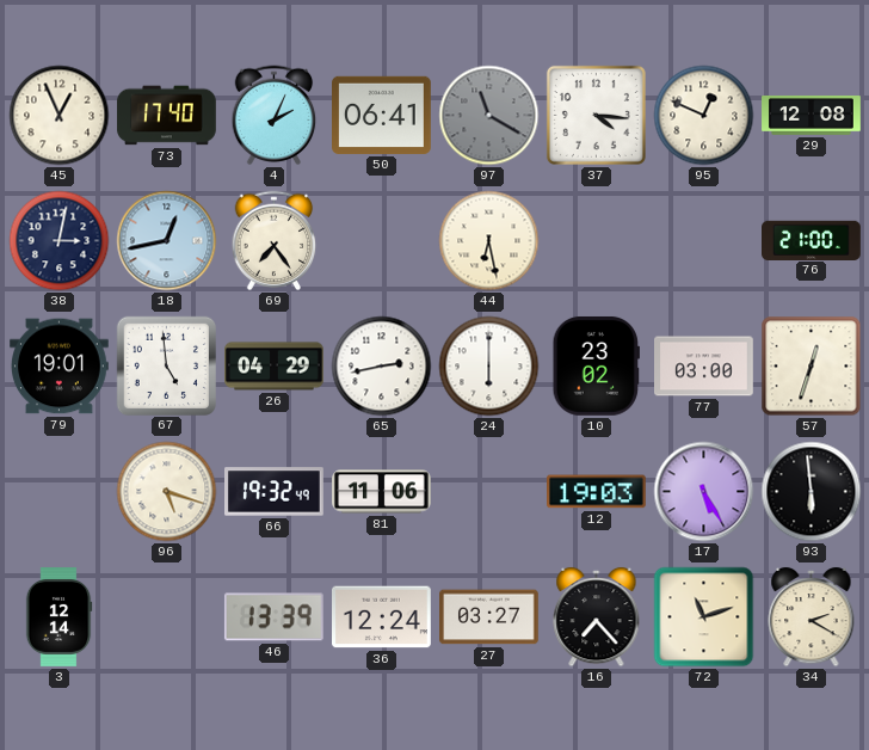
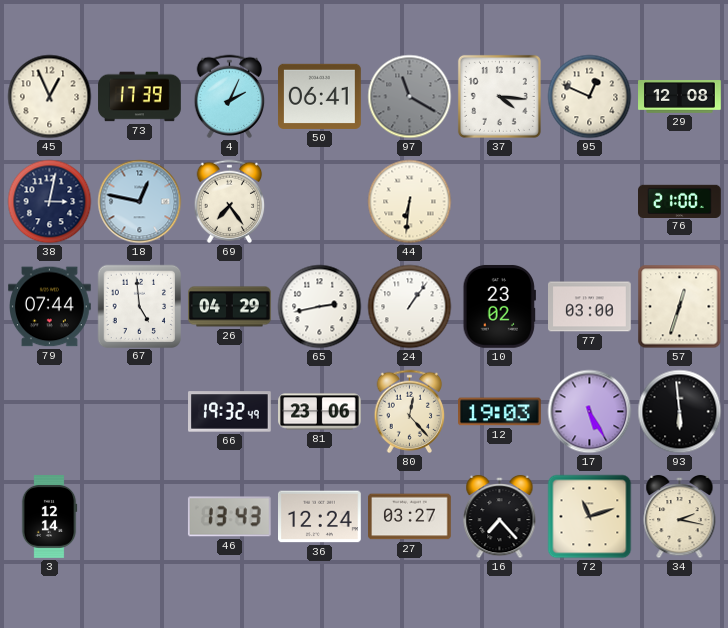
73: 17:40 -> 17:39
18: 12:43 -> 12:47
44: 6:28 -> 6:31
79: 19:01 -> 07:44
24: 6:00 -> 1:06
96: 5:18 -> none
81: 11:06 -> 23:06
80: none -> 12:23
46: 13:39 -> 13:43
34: 2:20 -> 2:17
